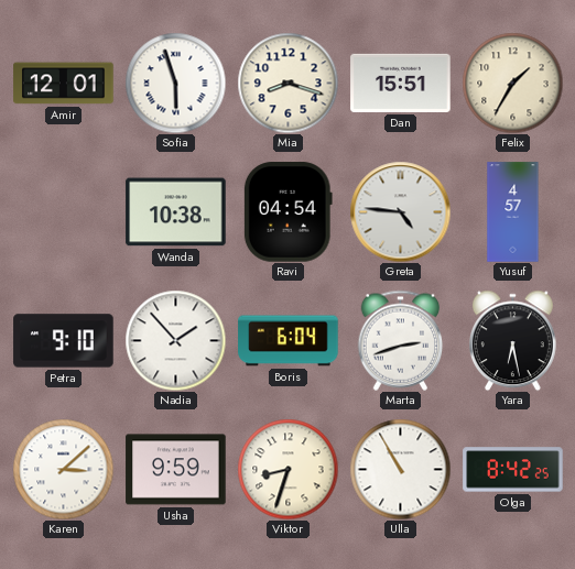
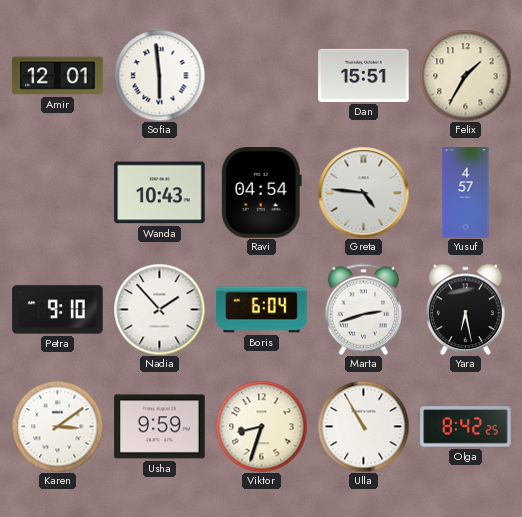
Sofia: 5:57 -> 5:59
Mia: 8:18 -> none
Wanda: 10:38 -> 10:43
Karen: 3:08 -> 3:09
